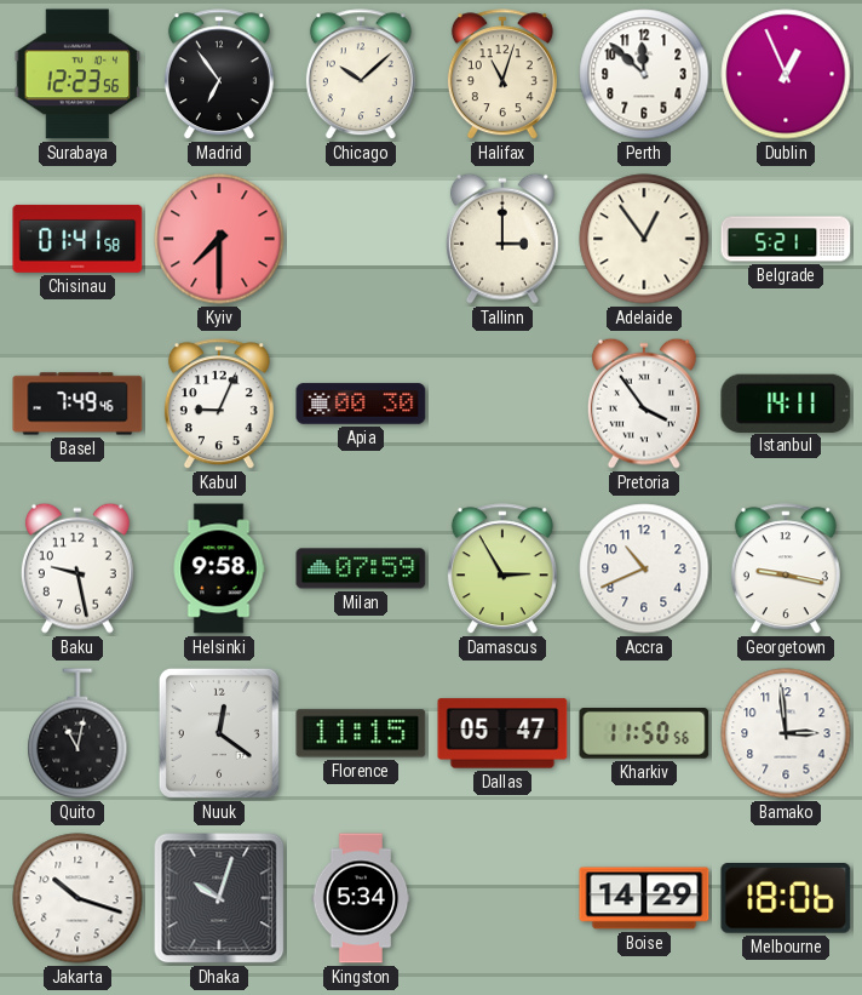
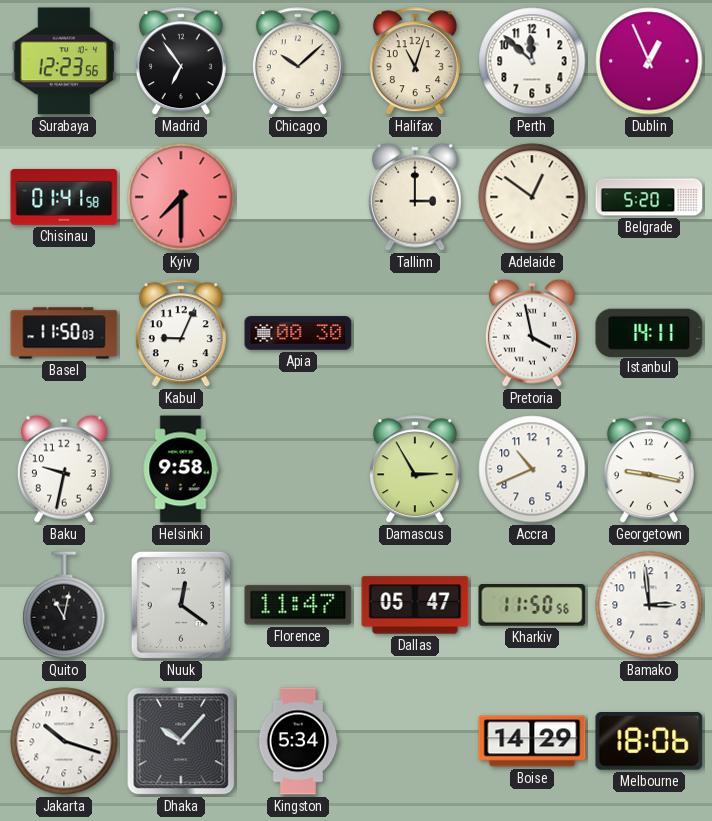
Adelaide: 12:54 -> 12:51
Belgrade: 5:21 -> 5:20
Basel: 7:49 -> 11:50
Pretoria: 3:54 -> 3:58
Baku: 9:28 -> 9:32
Milan: 07:59 -> none
Florence: 11:15 -> 11:47
Dhaka: 10:03 -> 10:07
